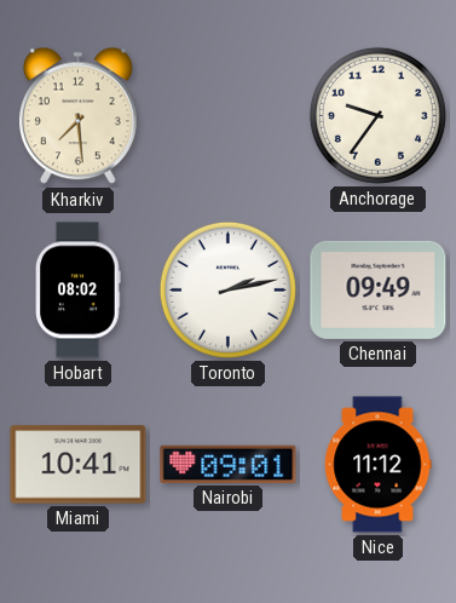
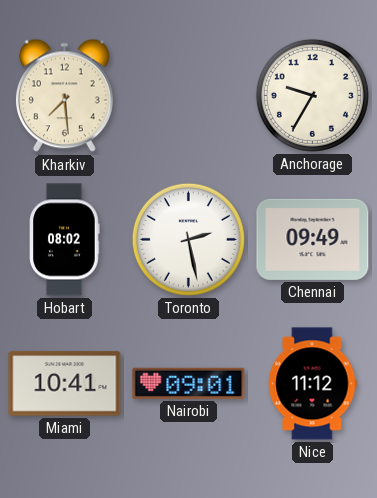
Anchorage: 9:36 -> 9:35
Toronto: 2:13 -> 2:28
